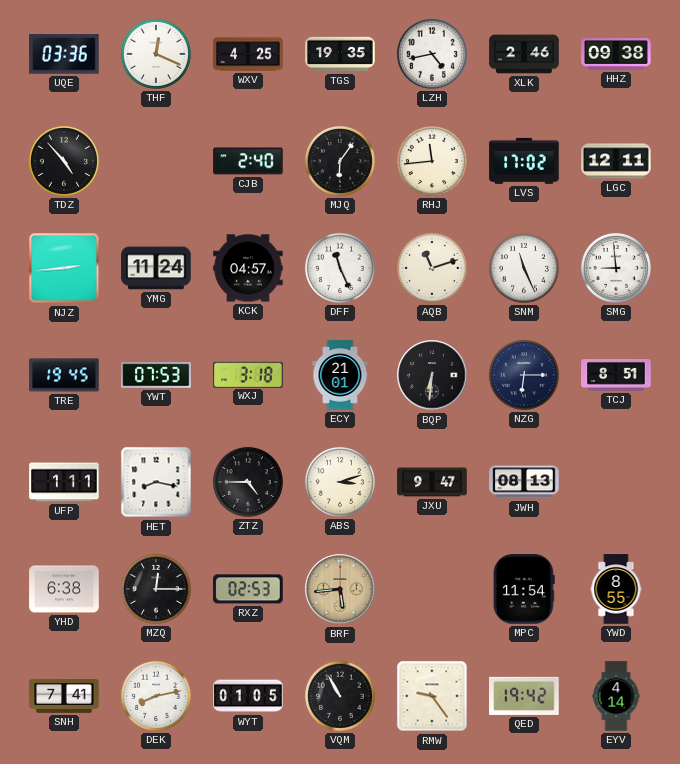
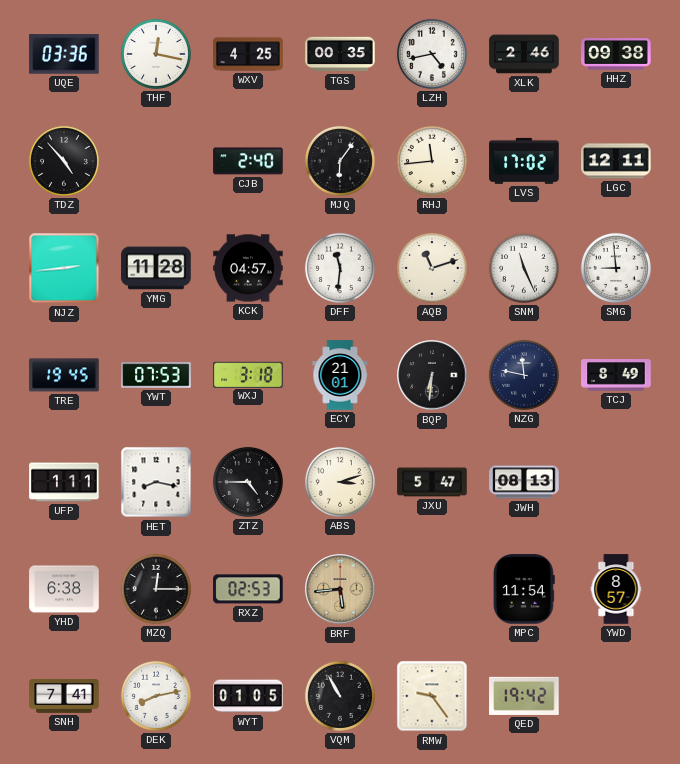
THF: 12:19 -> 12:17
TGS: 19:35 -> 00:35
YMG: 11:24 -> 11:28
DFF: 11:26 -> 11:31
NZG: 6:15 -> 11:47
TCJ: 8:51 -> 8:49
JXU: 9:47 -> 5:47
YWD: 8:55 -> 8:57
EYV: 4:14 -> none
